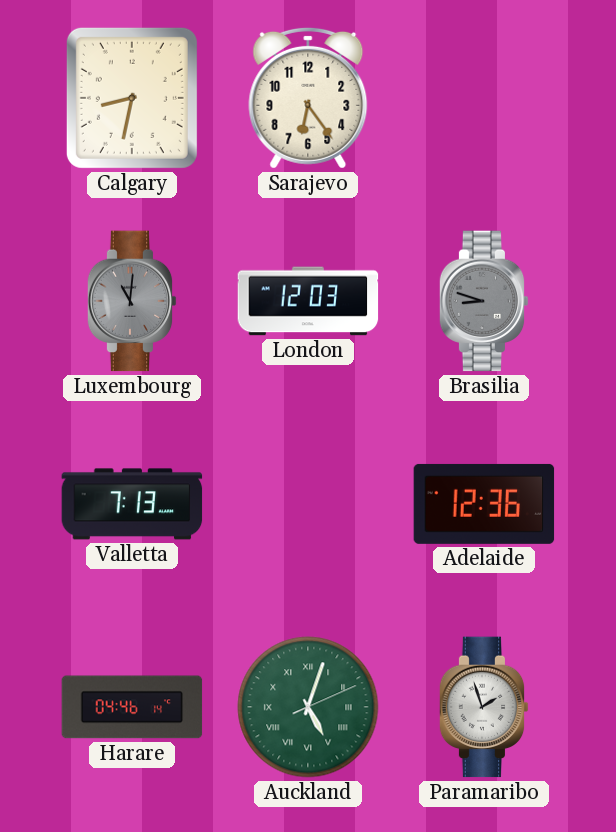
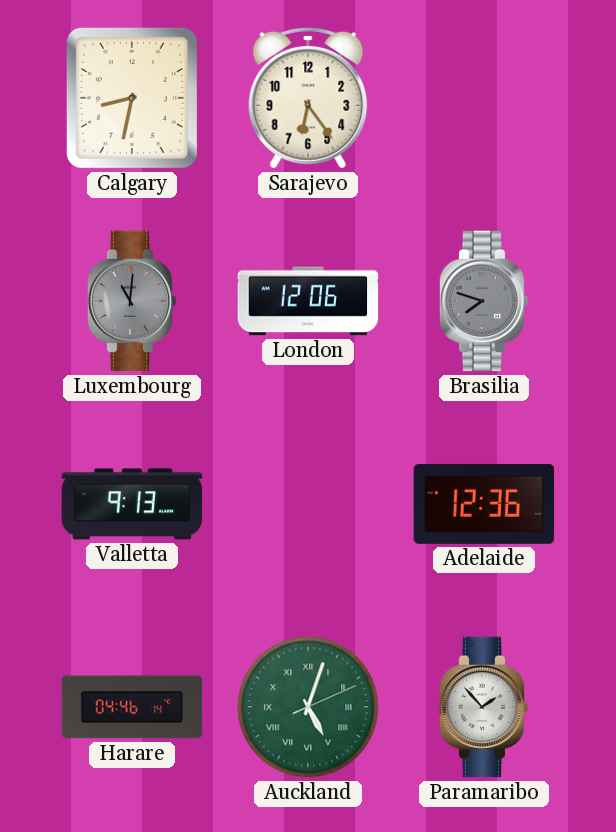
London: 12:03 -> 12:06
Brasilia: 8:48 -> 7:48
Valletta: 7:13 -> 9:13
Paramaribo: 1:57 -> 1:53
